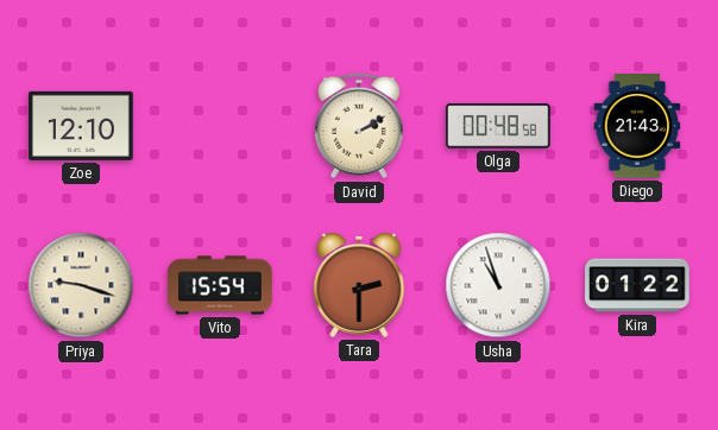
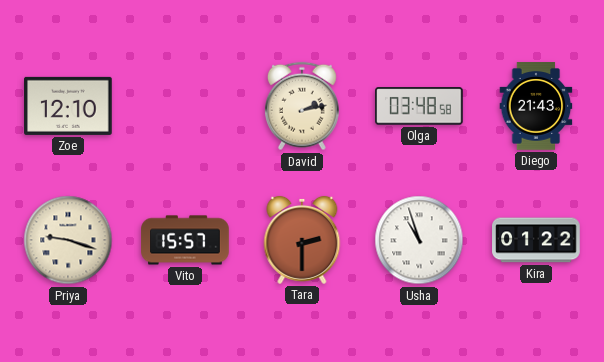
David: 2:10 -> 2:13
Olga: 00:48 -> 03:48
Vito: 15:54 -> 15:57
